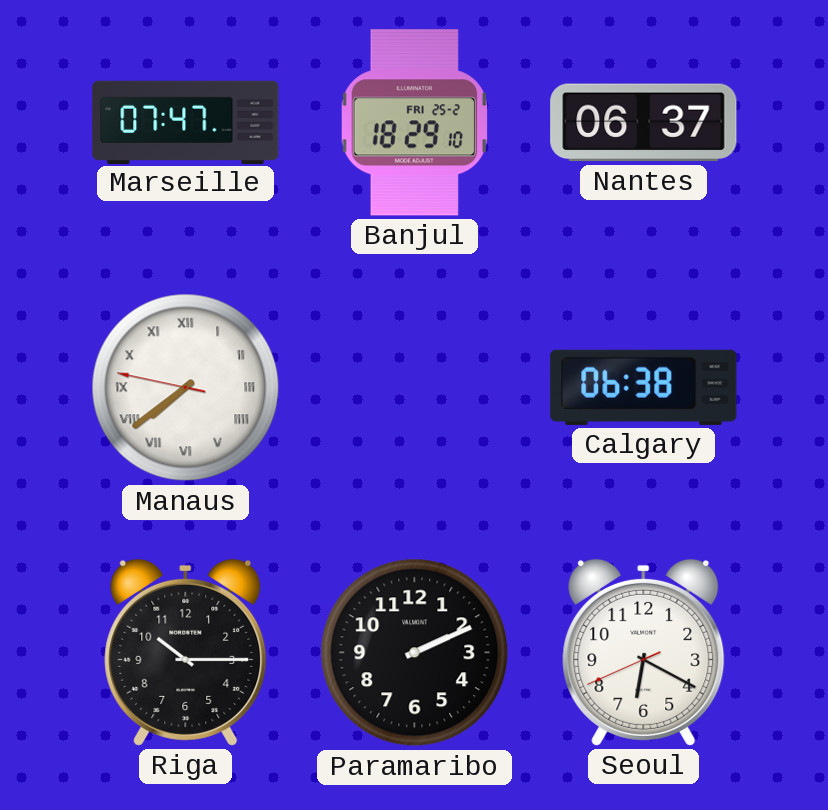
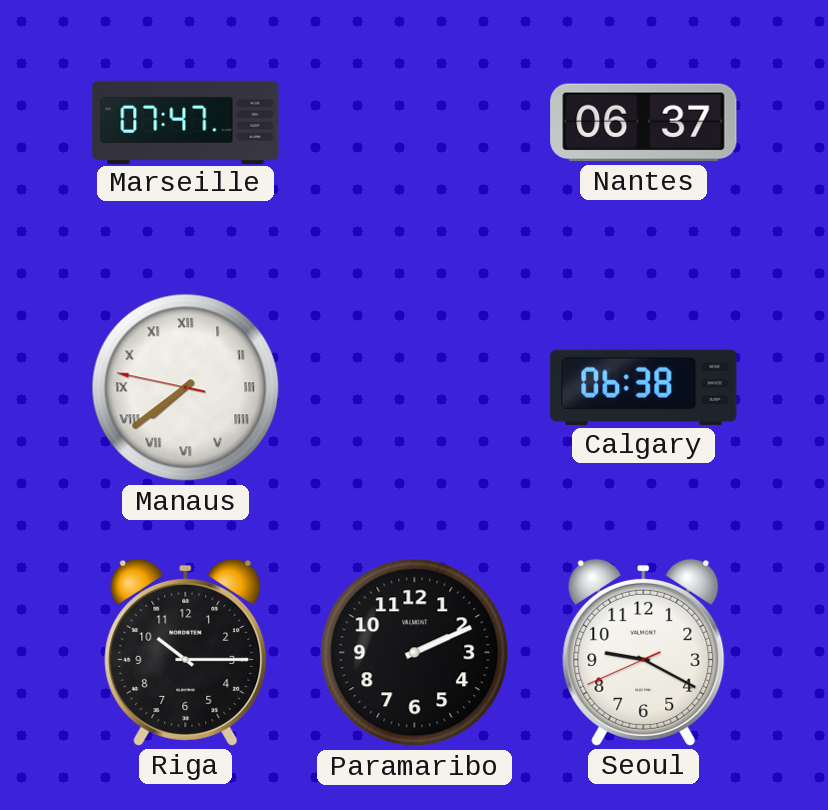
Banjul: 18:29 -> none
Seoul: 6:19 -> 9:19
